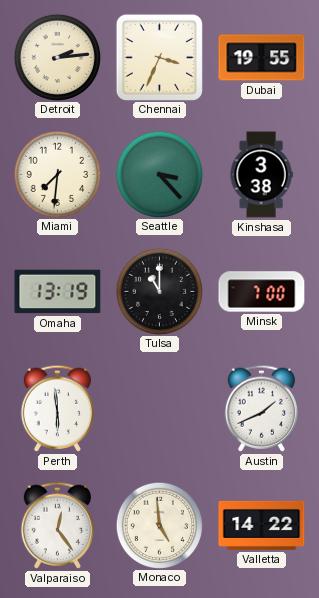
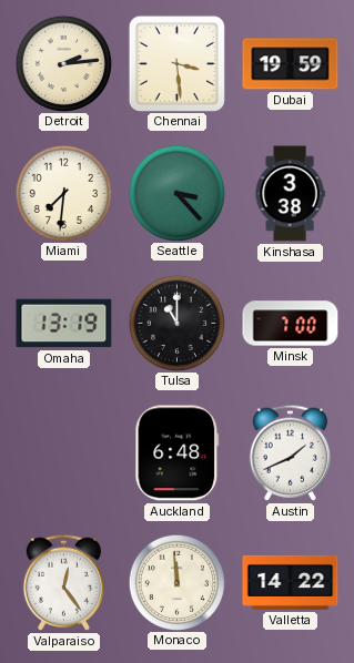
Chennai: 3:34 -> 3:29
Dubai: 19:55 -> 19:59
Perth: 5:59 -> none
Auckland: none -> 6:48
Monaco: 4:59 -> 11:59
